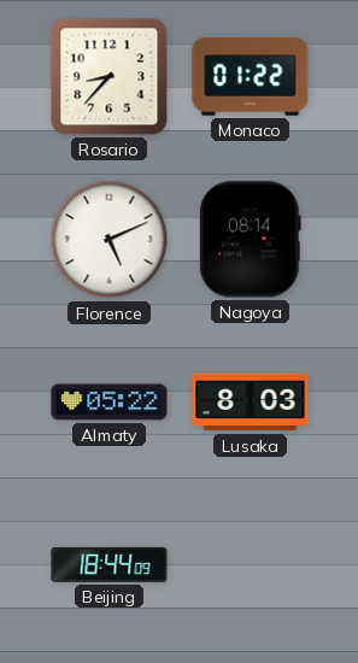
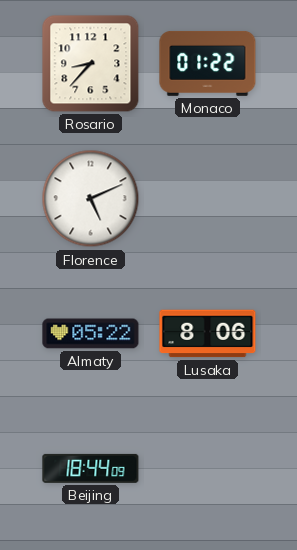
Nagoya: 08:14 -> none
Lusaka: 8:03 -> 8:06
